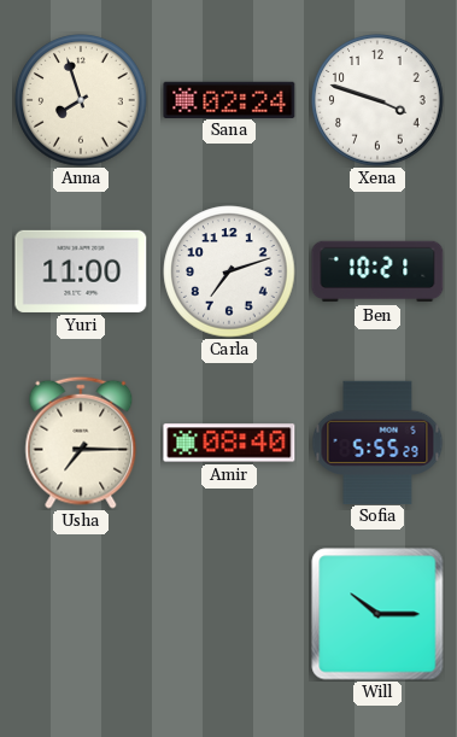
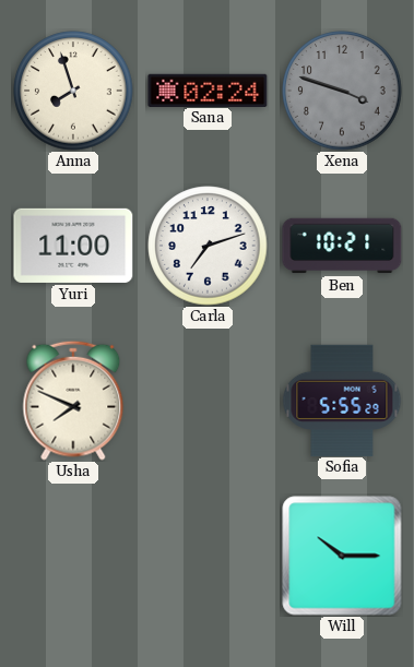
Xena dial: white -> grey
Usha: 7:15 -> 7:49
Amir: 08:40 -> none
